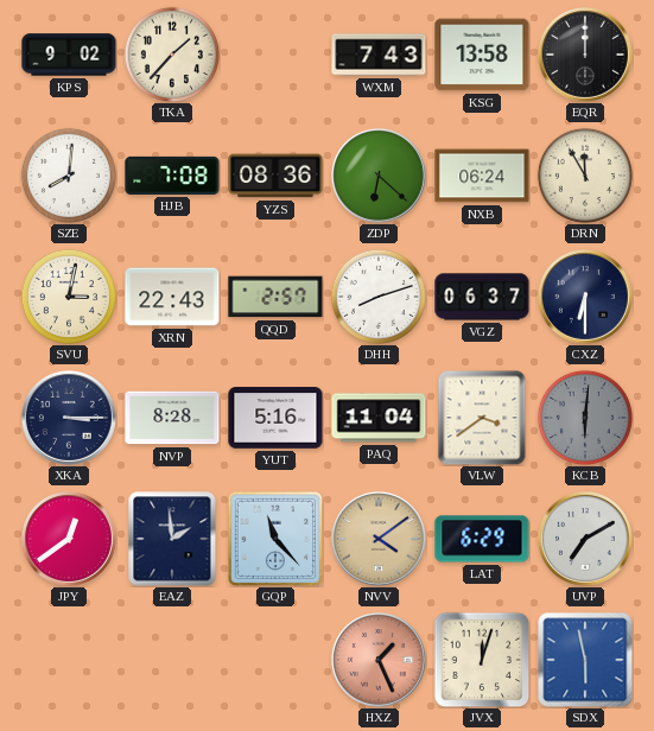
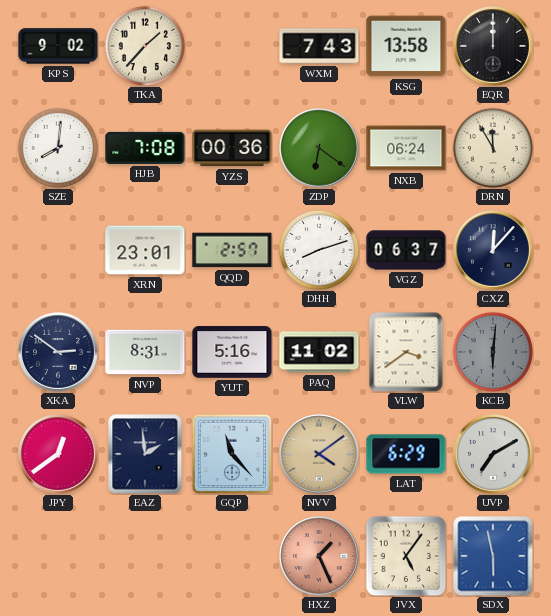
YZS: 08:36 -> 00:36
ZDP: 6:22 -> 6:21
SVU: 3:02 -> none
XRN: 22:43 -> 23:01
CXZ: 6:30 -> 12:07
XKA: 3:15 -> 2:51
NVP: 8:28 -> 8:31
PAQ: 11:04 -> 11:02
JVX: 12:03 -> 5:06
